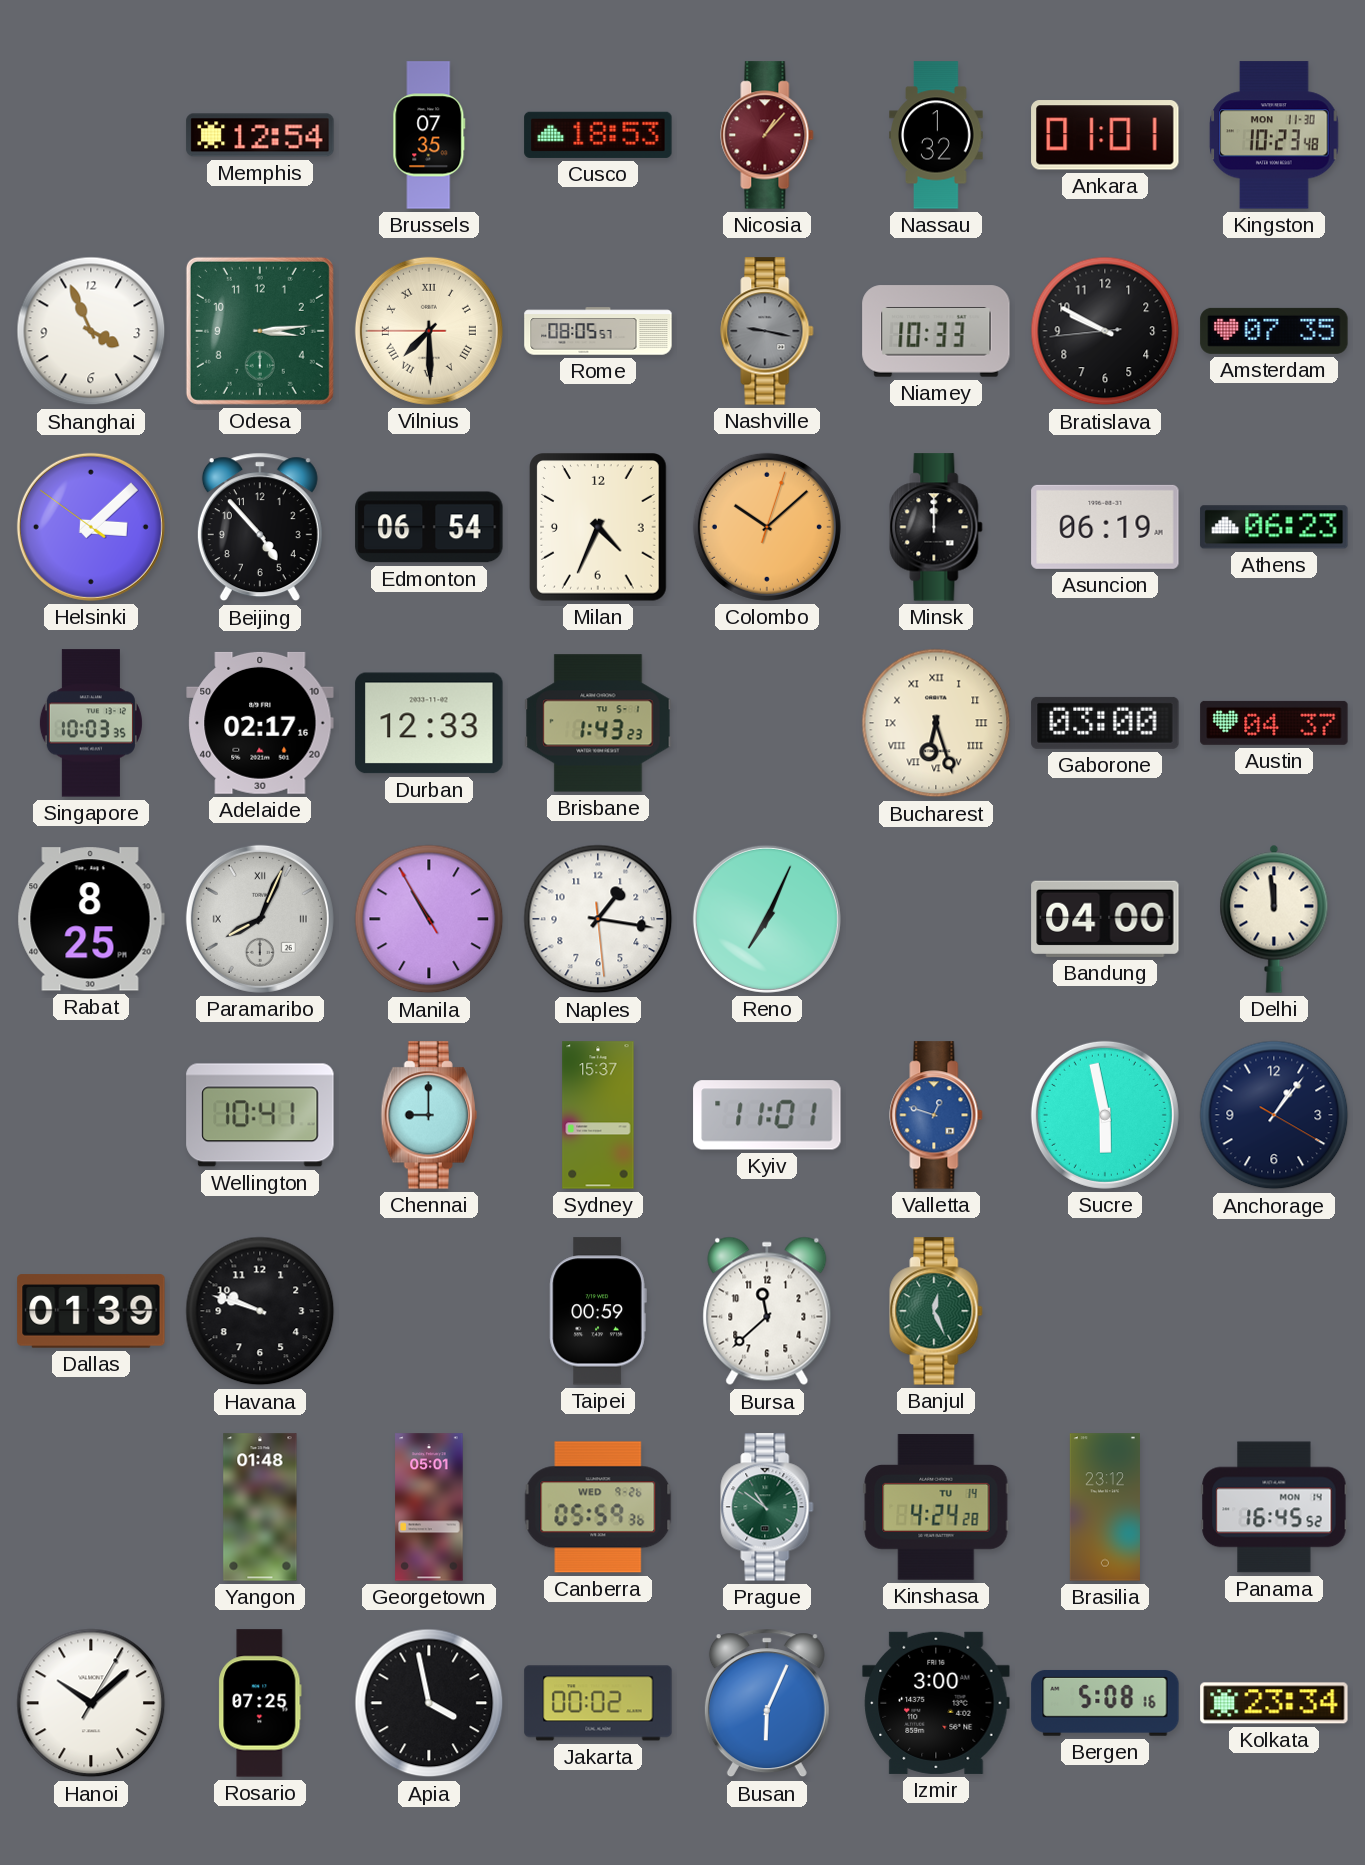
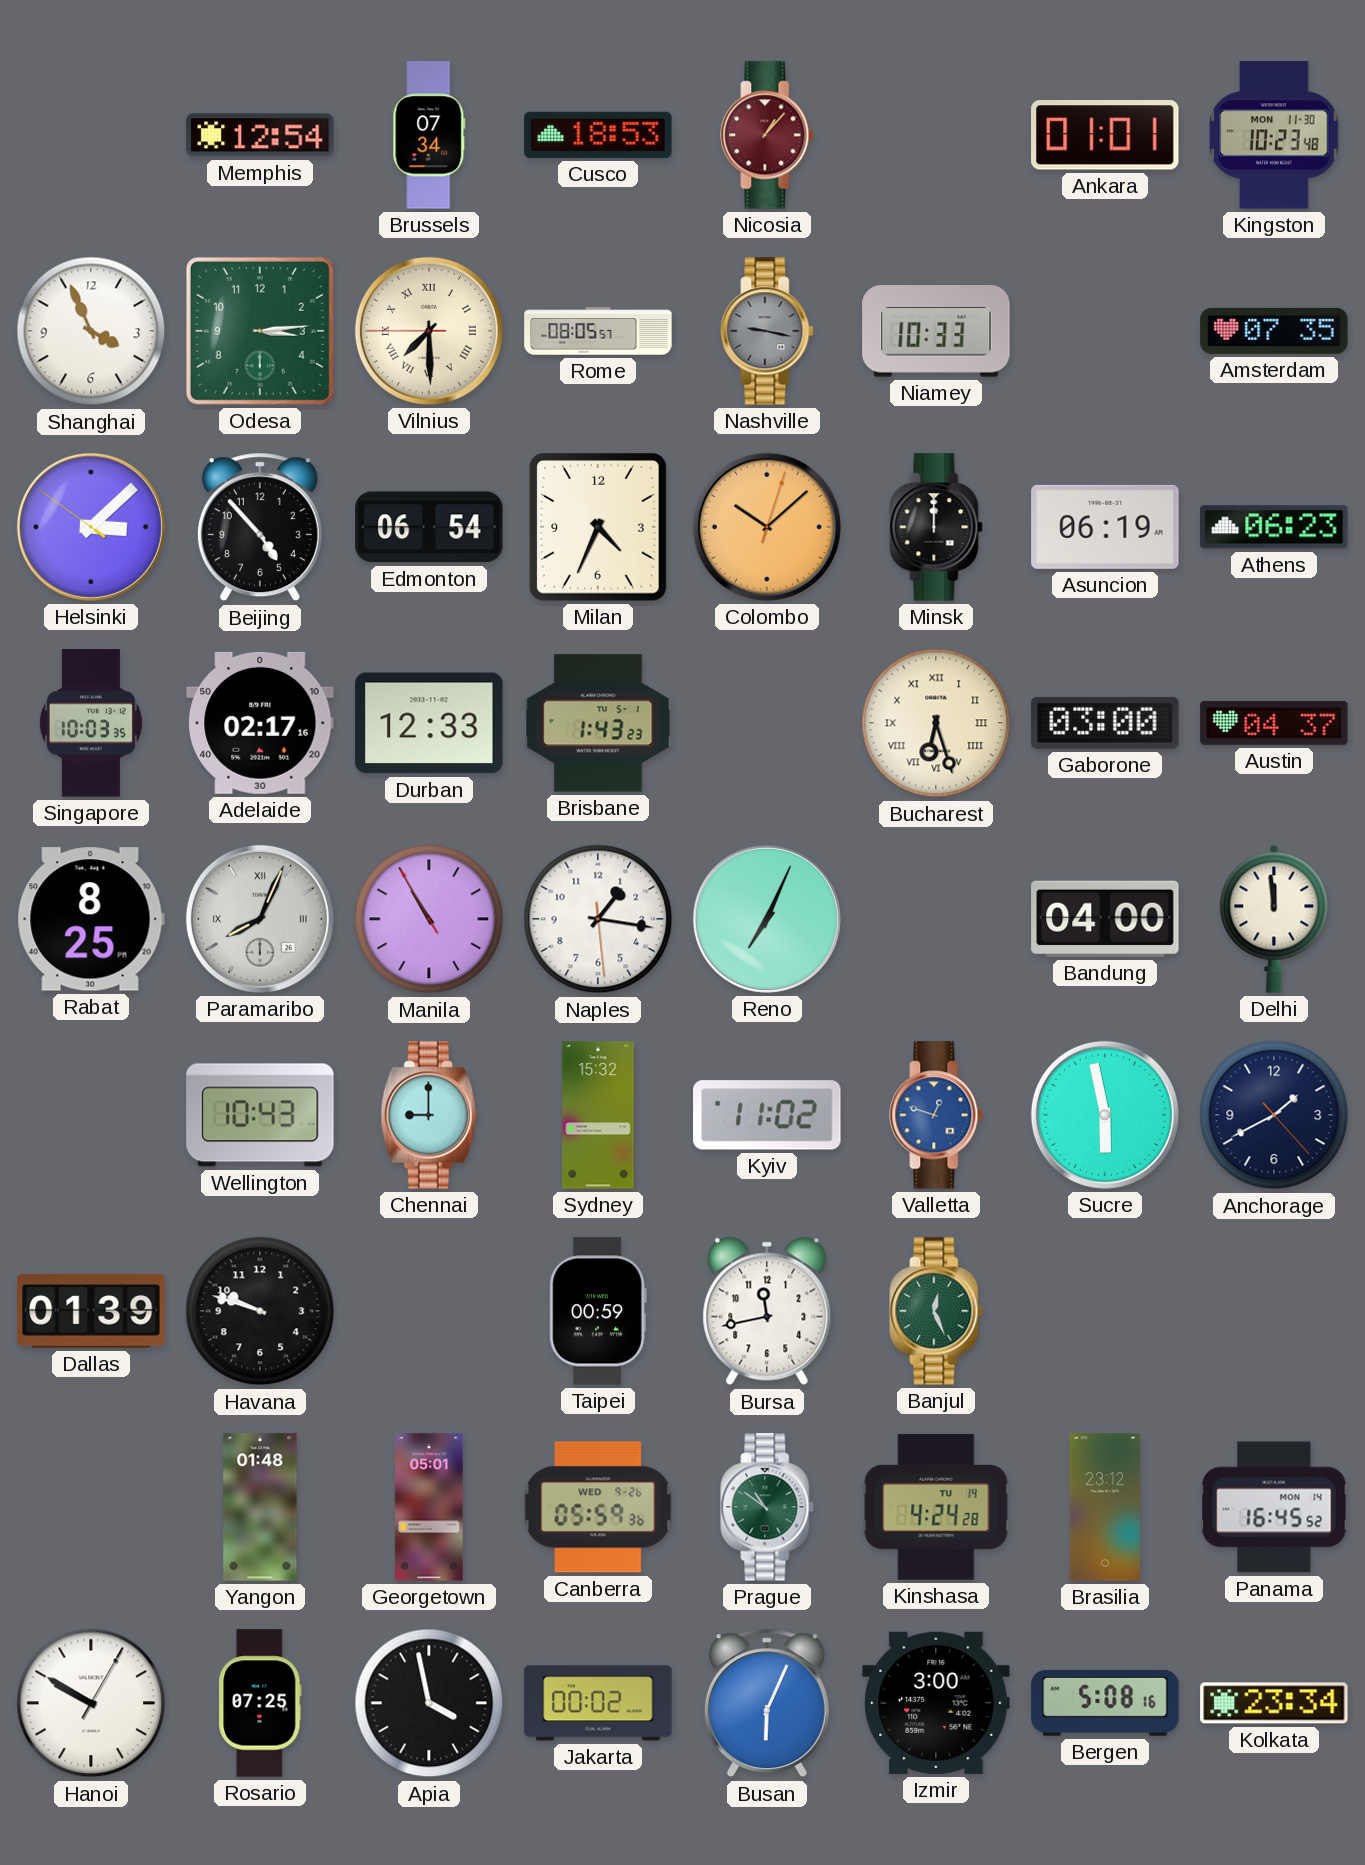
Brussels: 07:35 -> 07:34
Nassau: 1:32 -> none
Bratislava: 9:49 -> none
Wellington: 10:41 -> 10:43
Sydney: 15:37 -> 15:32
Kyiv: 11:01 -> 11:02
Anchorage: 1:06 -> 1:40
Bursa: 11:38 -> 11:43
Hanoi: 10:08 -> 9:50
